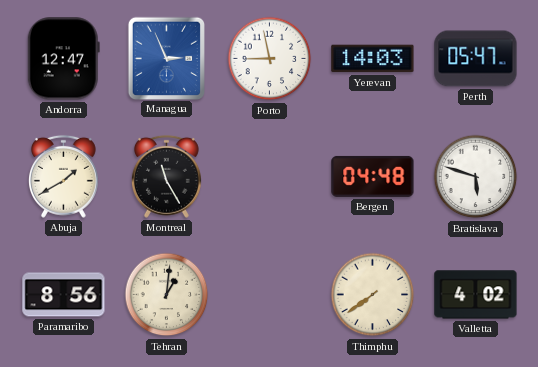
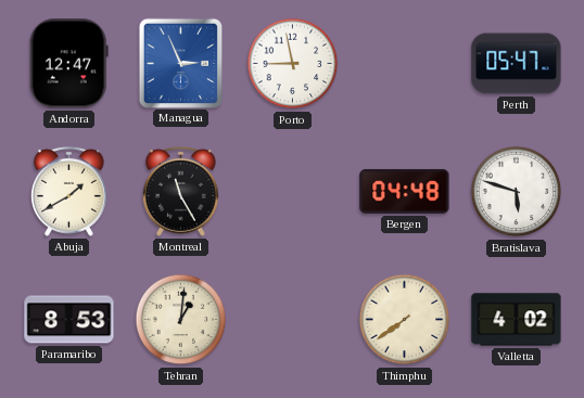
Yerevan: 14:03 -> none
Paramaribo: 8:56 -> 8:53
